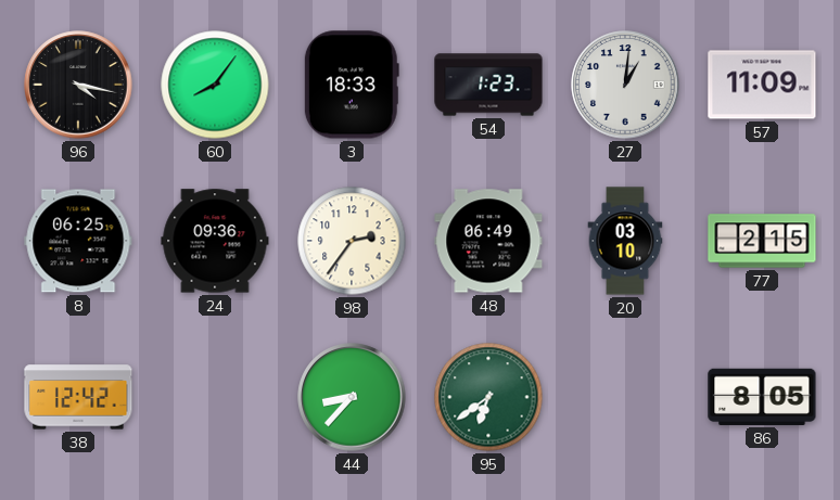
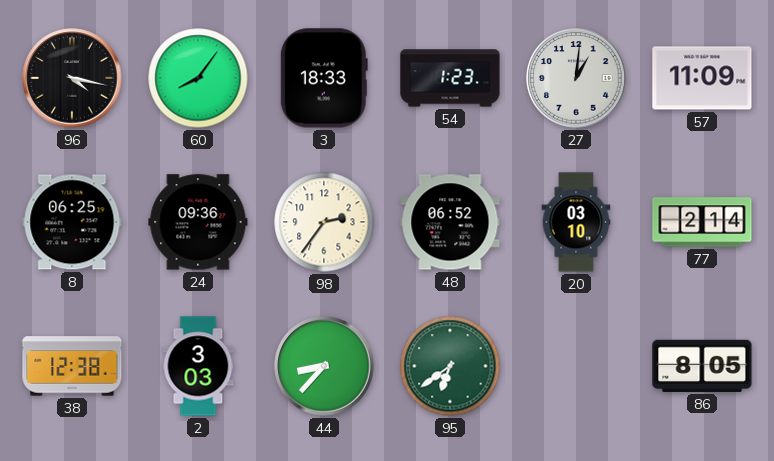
48: 06:49 -> 06:52
77: 2:15 -> 2:14
38: 12:42 -> 12:38
2: none -> 3:03
